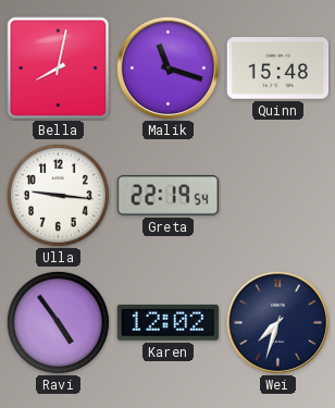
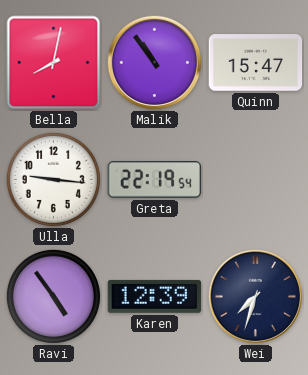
Malik: 11:18 -> 10:54
Quinn: 15:48 -> 15:47
Karen: 12:02 -> 12:39
